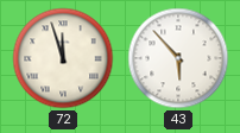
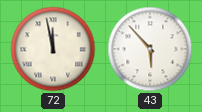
72: 11:57 -> 11:58
